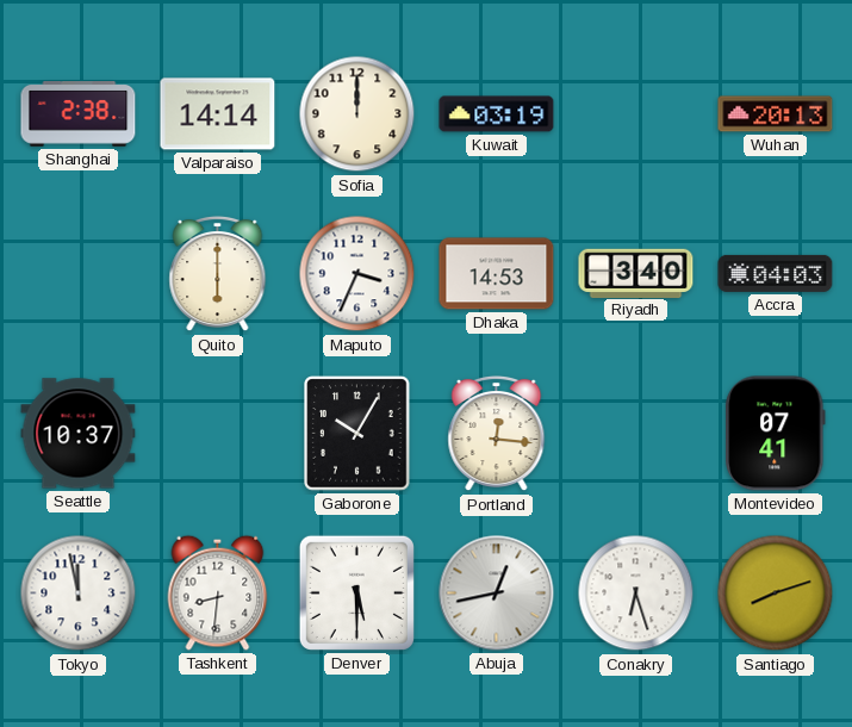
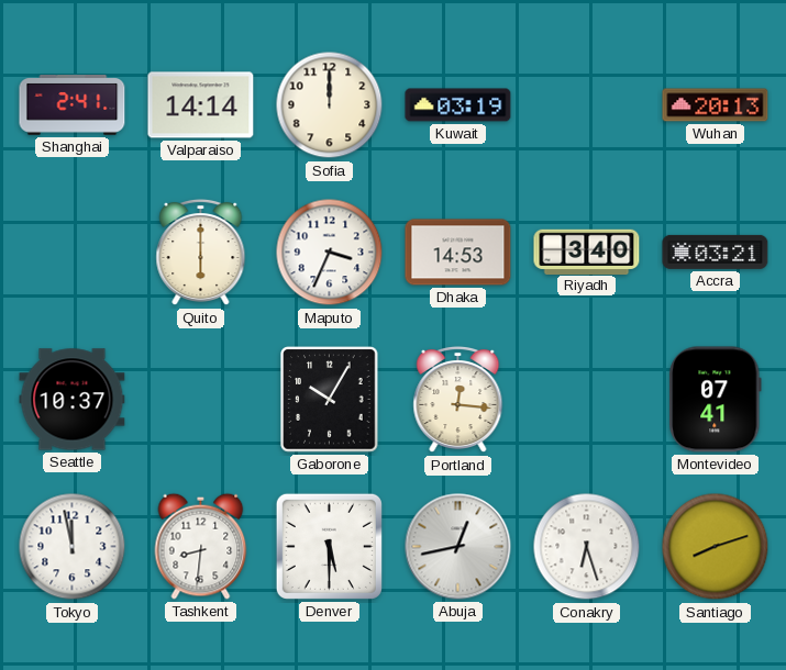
Shanghai: 2:38 -> 2:41
Accra: 04:03 -> 03:21
